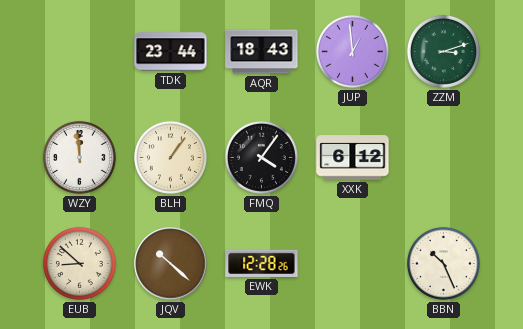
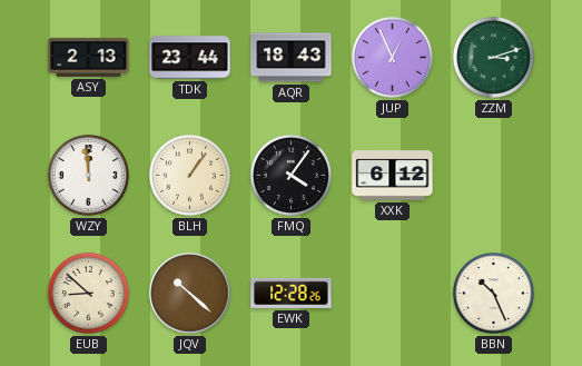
ASY: none -> 2:13
JUP: 12:59 -> 12:56
